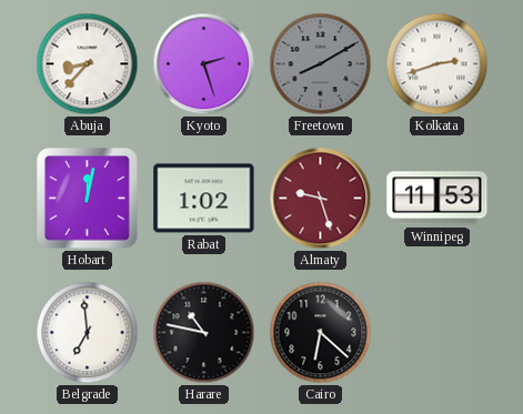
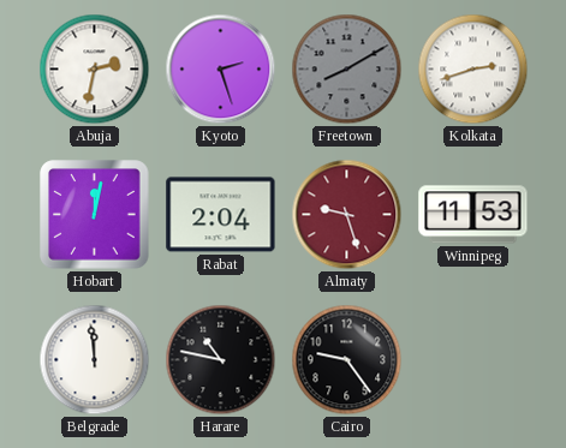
Abuja: 8:37 -> 2:32
Rabat: 1:02 -> 2:04
Belgrade: 6:59 -> 11:59
Cairo: 6:22 -> 9:24
